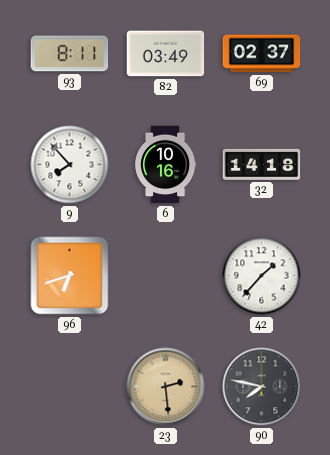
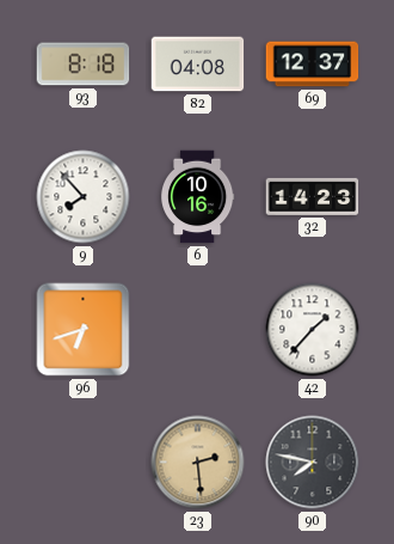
93: 8:11 -> 8:18
82: 03:49 -> 04:08
69: 02:37 -> 12:37
32: 14:18 -> 14:23
